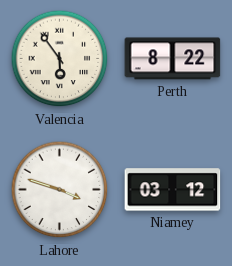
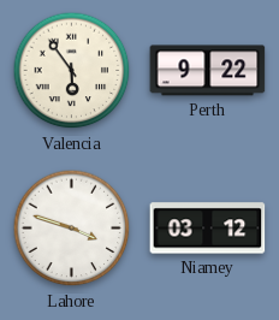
Perth: 8:22 -> 9:22
